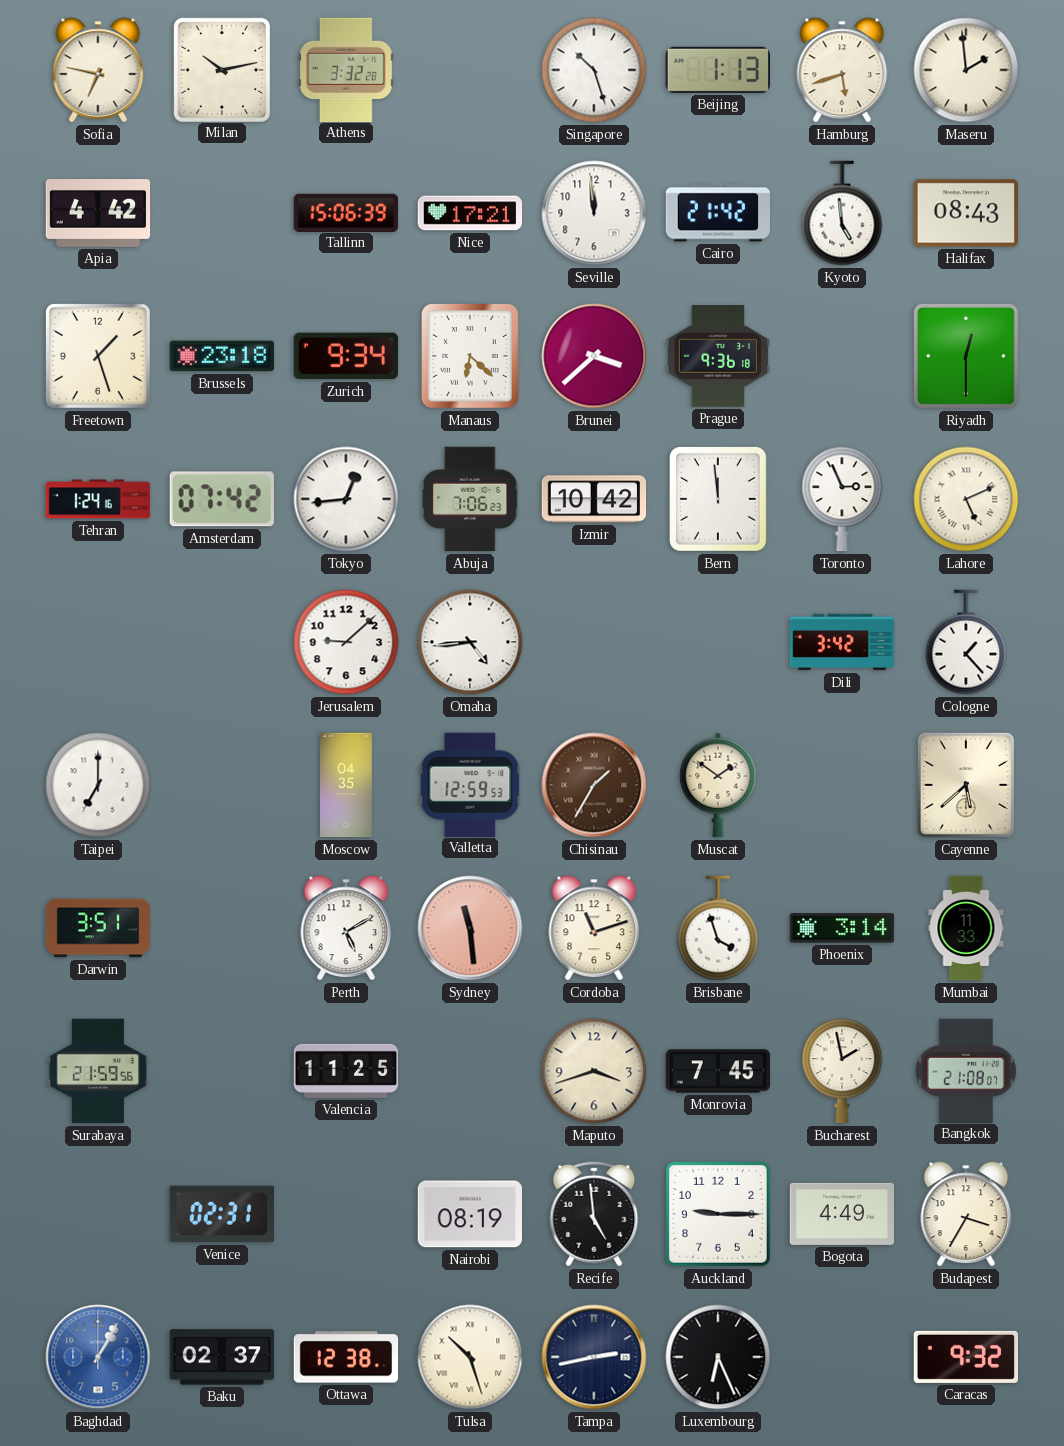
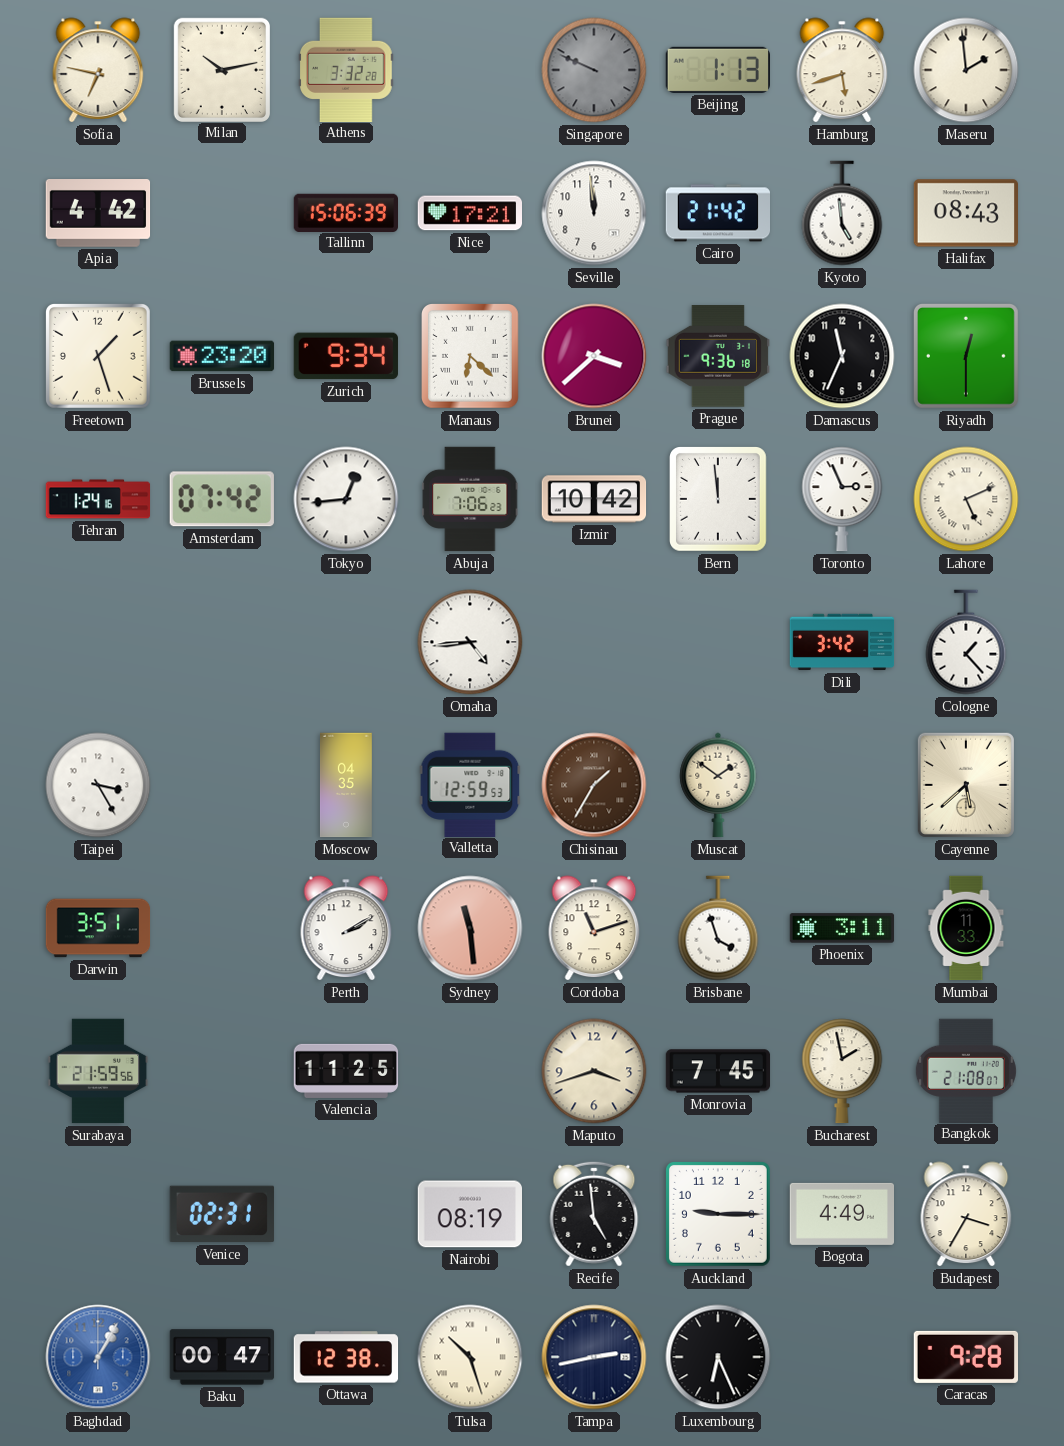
Singapore: 10:27 -> 9:49
Singapore dial: white -> grey
Brussels: 23:18 -> 23:20
Damascus: none -> 11:34
Jerusalem: 9:08 -> none
Taipei: 7:00 -> 3:25
Perth: 5:10 -> 2:10
Phoenix: 3:14 -> 3:11
Baku: 02:37 -> 00:47
Caracas: 9:32 -> 9:28
